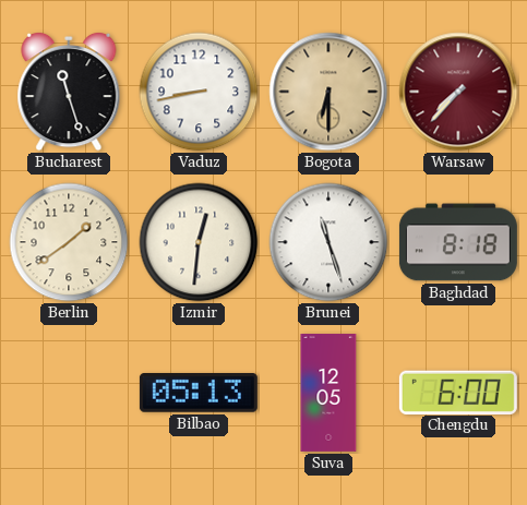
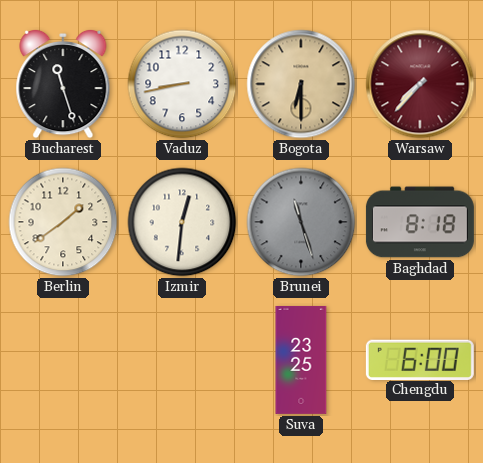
Brunei dial: white -> grey
Bilbao: 05:13 -> none
Suva: 12:05 -> 23:25
